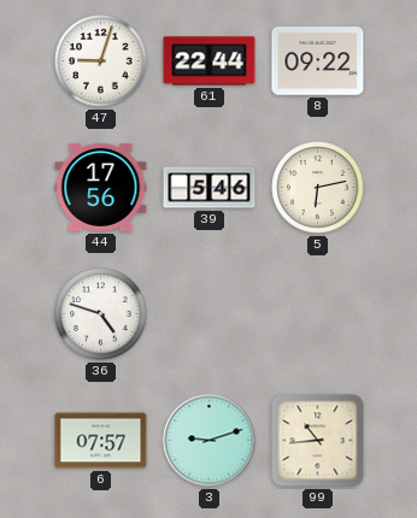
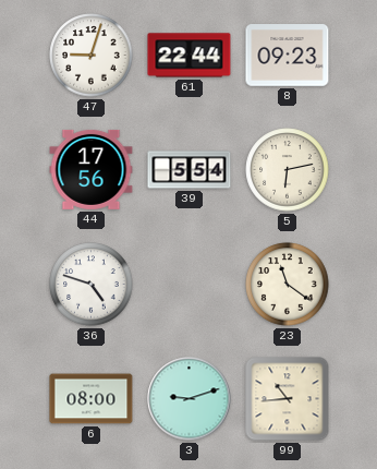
8: 09:22 -> 09:23
39: 5:46 -> 5:54
23: none -> 11:21
6: 07:57 -> 08:00
